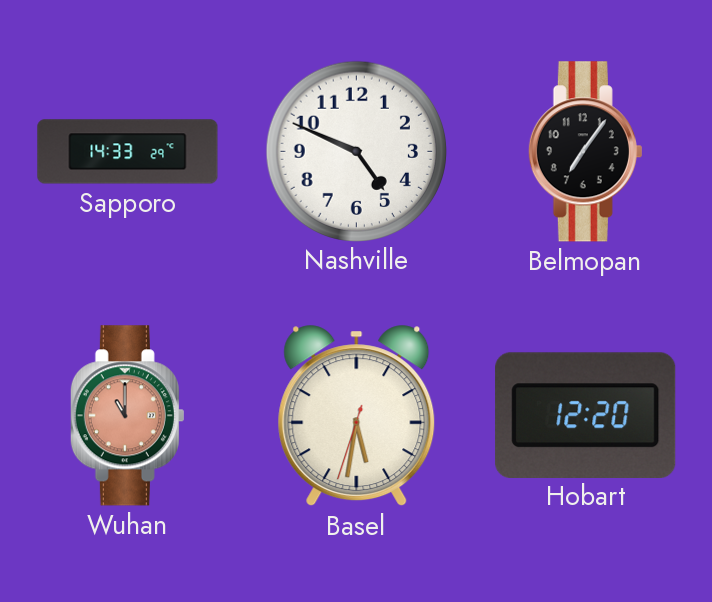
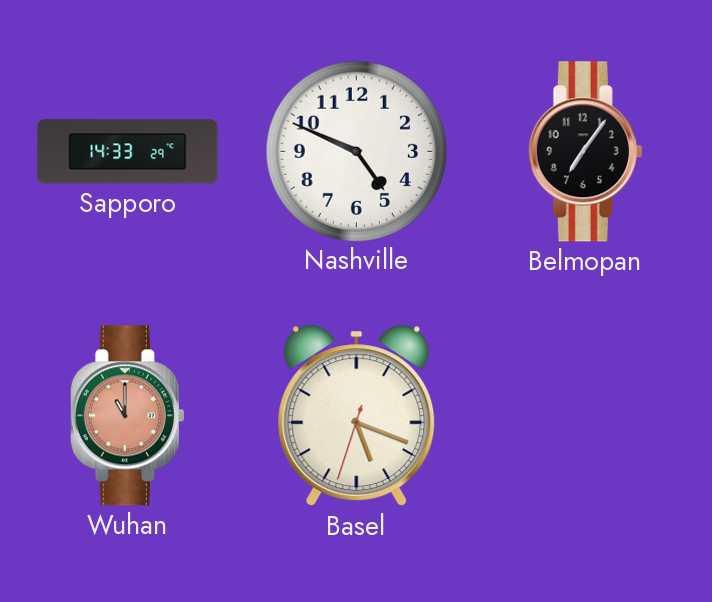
Basel: 5:31 -> 5:18
Hobart: 12:20 -> none
